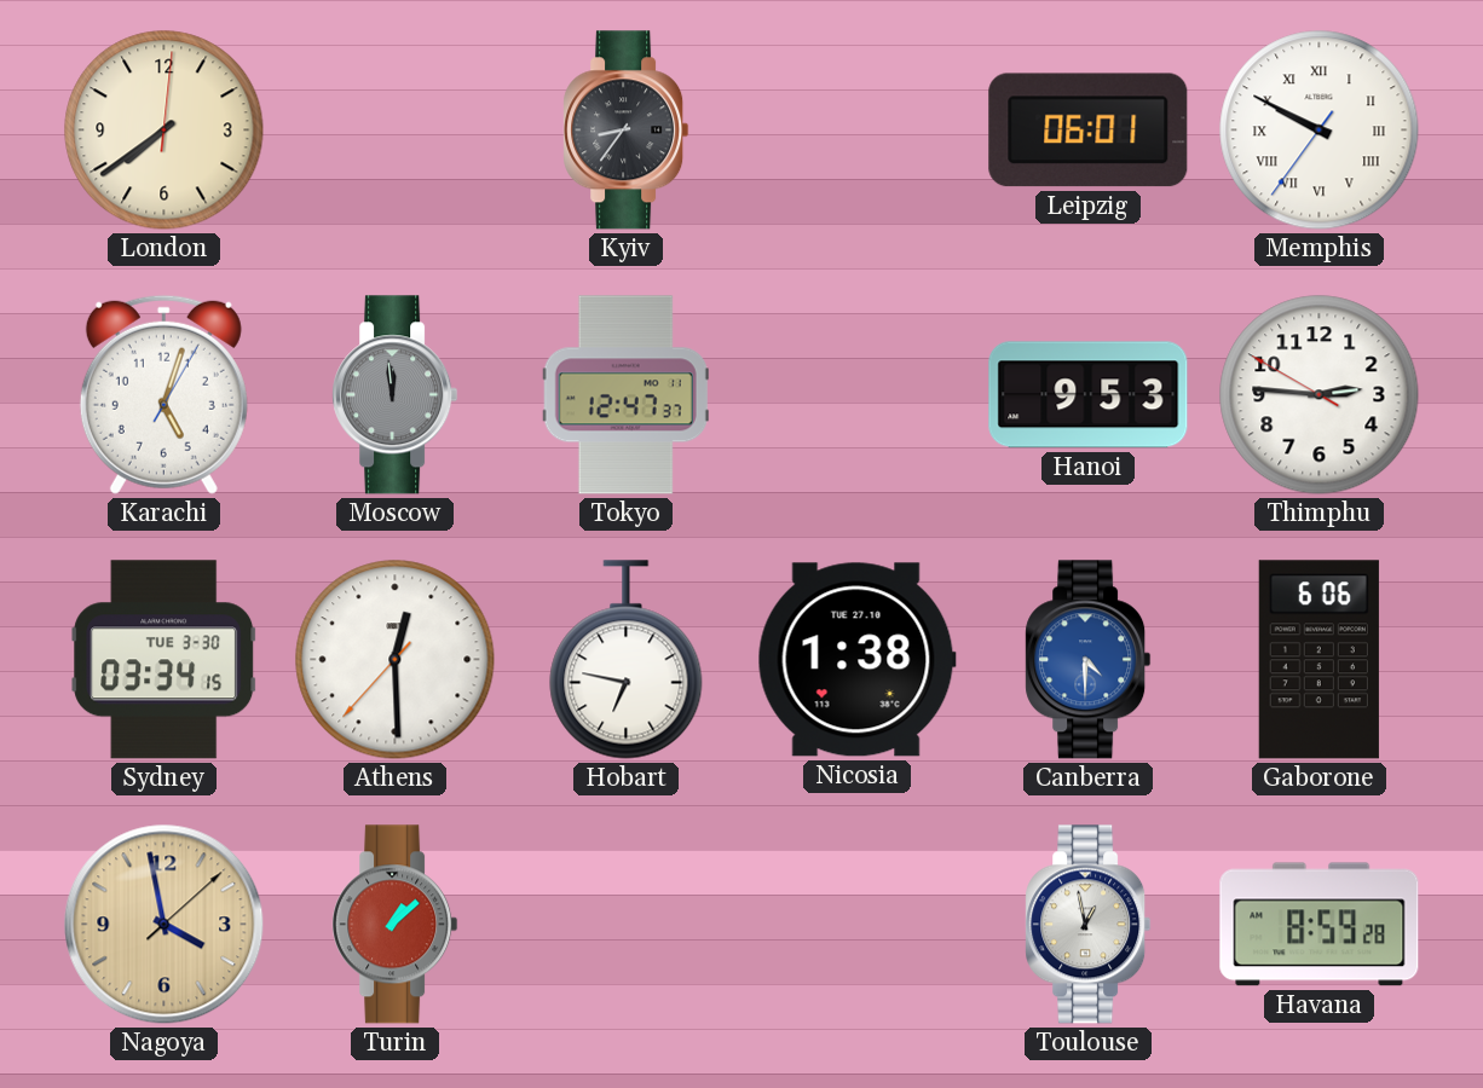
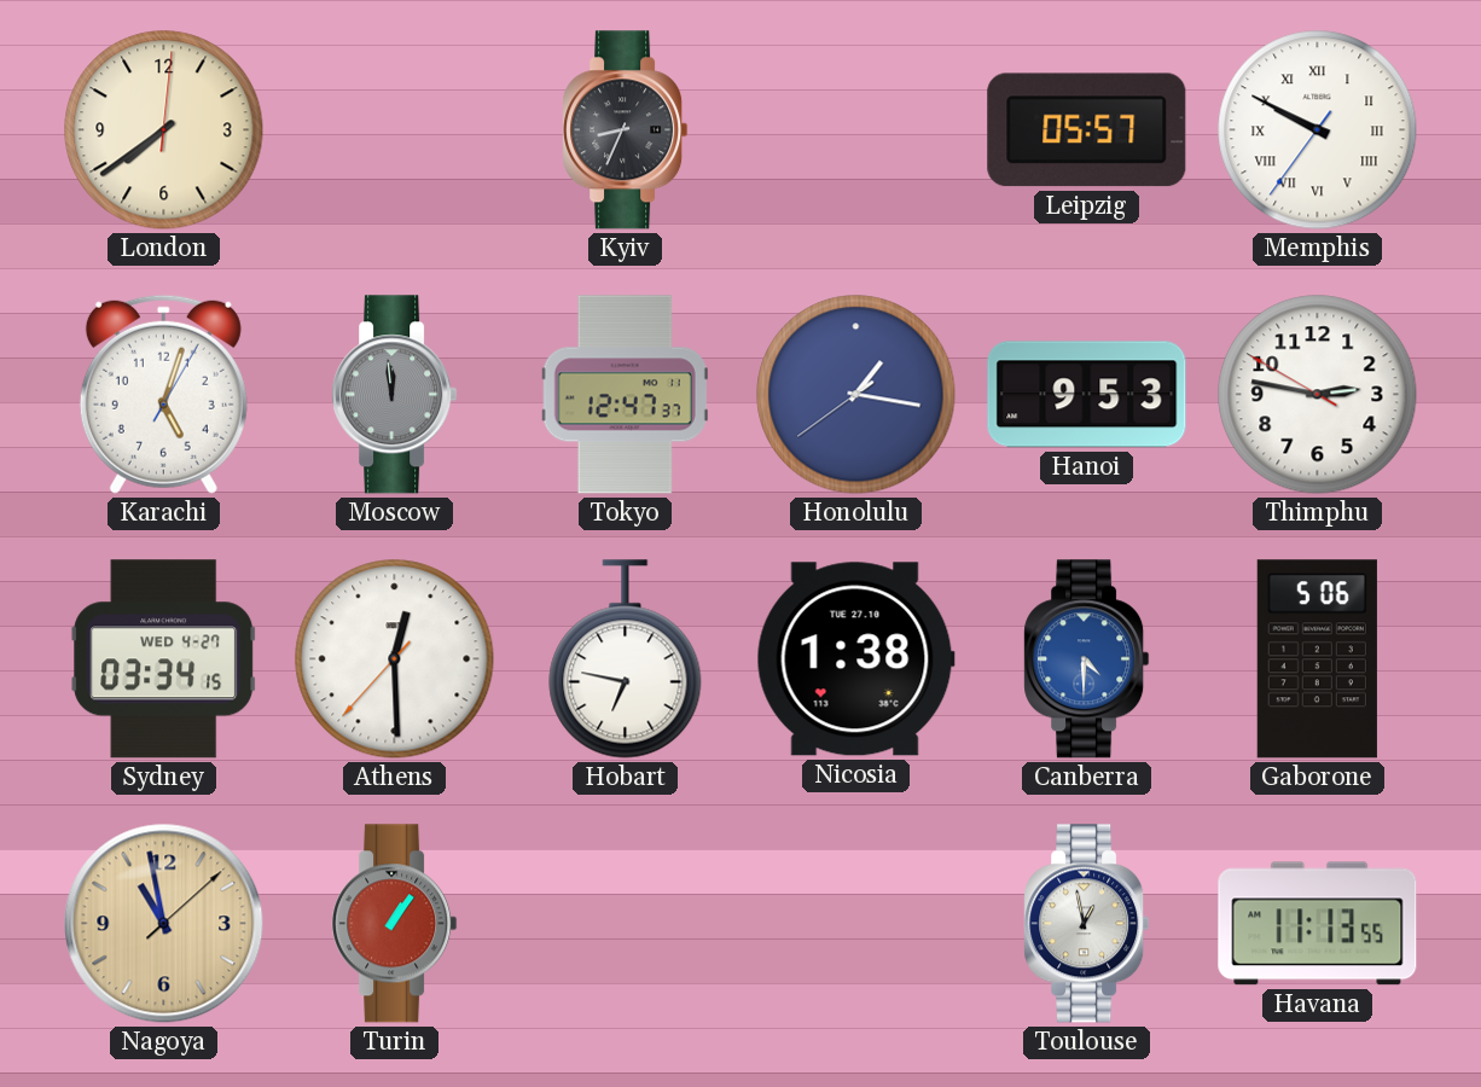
Kyiv: 8:36 -> 8:34
Leipzig: 06:01 -> 05:57
Honolulu: none -> 1:16
Thimphu: 2:45 -> 2:46
Sydney date: TUE 3-30 -> WED 4-27
Gaborone: 6:06 -> 5:06
Nagoya: 3:58 -> 10:58
Turin: 1:08 -> 1:06
Havana: 8:59 -> 11:13
